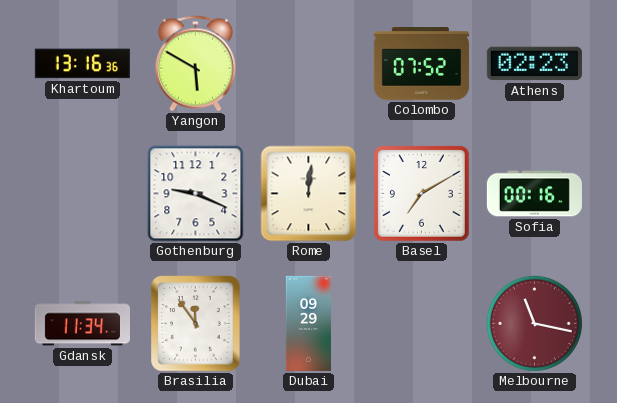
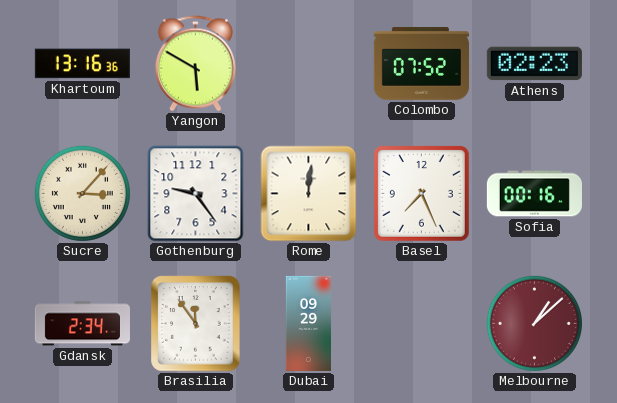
Sucre: none -> 3:07
Gothenburg: 9:19 -> 9:24
Basel: 7:10 -> 7:26
Gdansk: 11:34 -> 2:34
Melbourne: 11:17 -> 1:08
